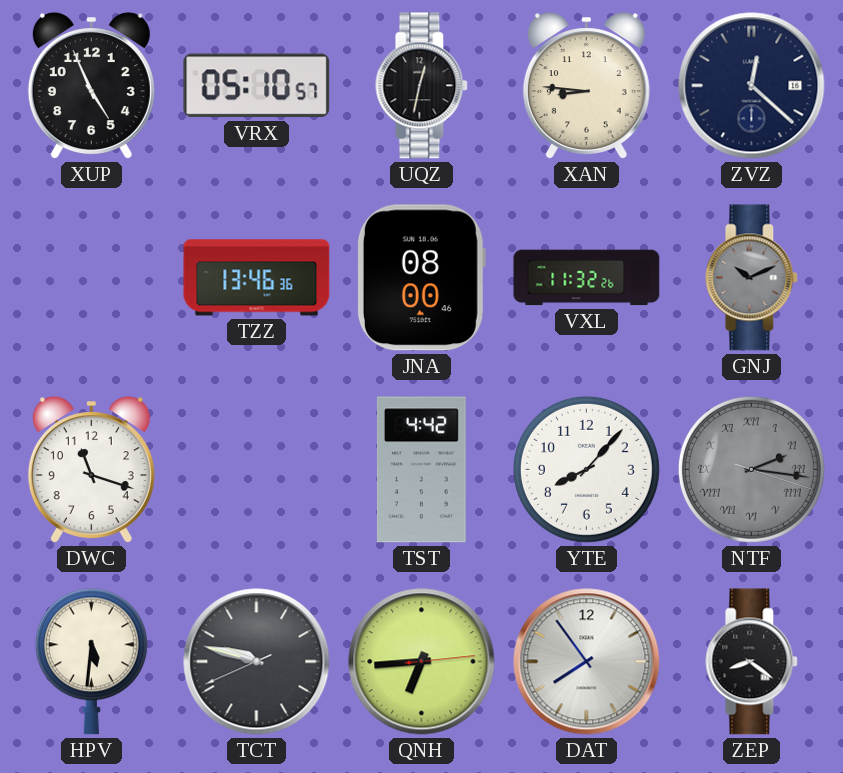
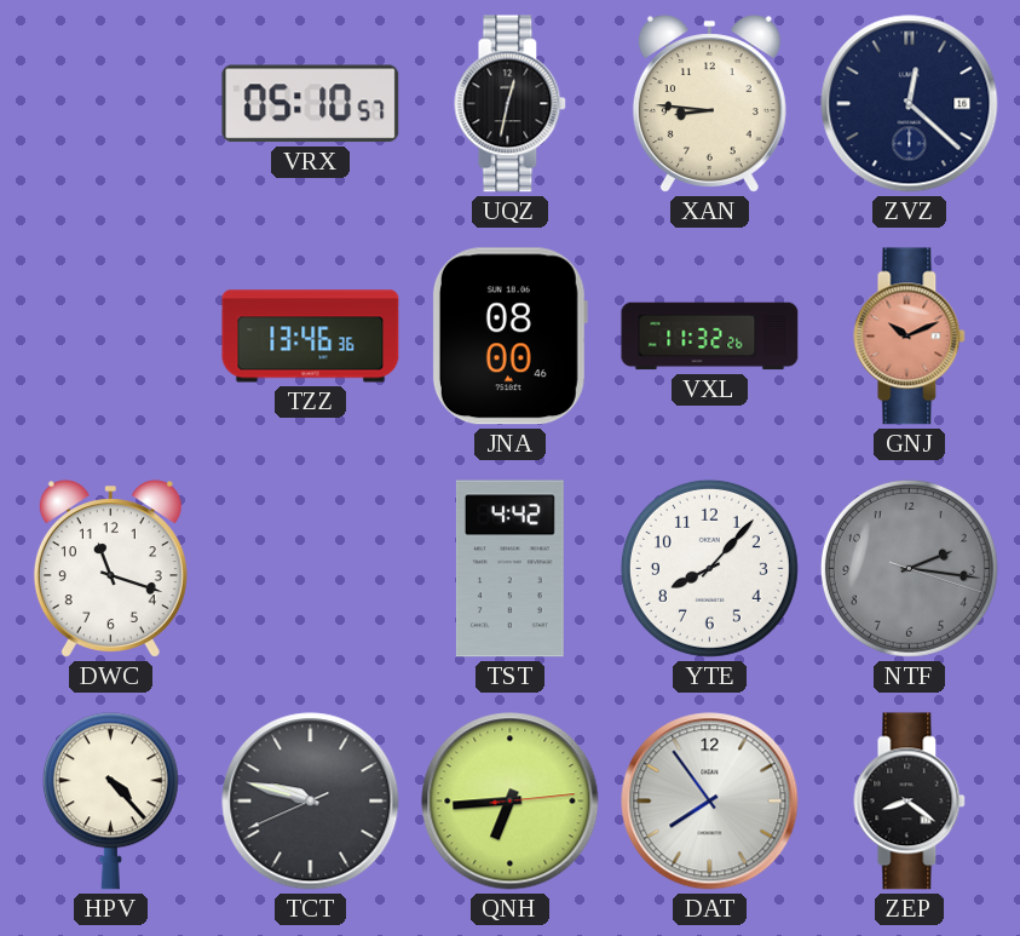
XUP: 4:56 -> none
GNJ dial: grey -> salmon
NTF numerals: Roman -> Arabic
HPV: 5:31 -> 4:23
